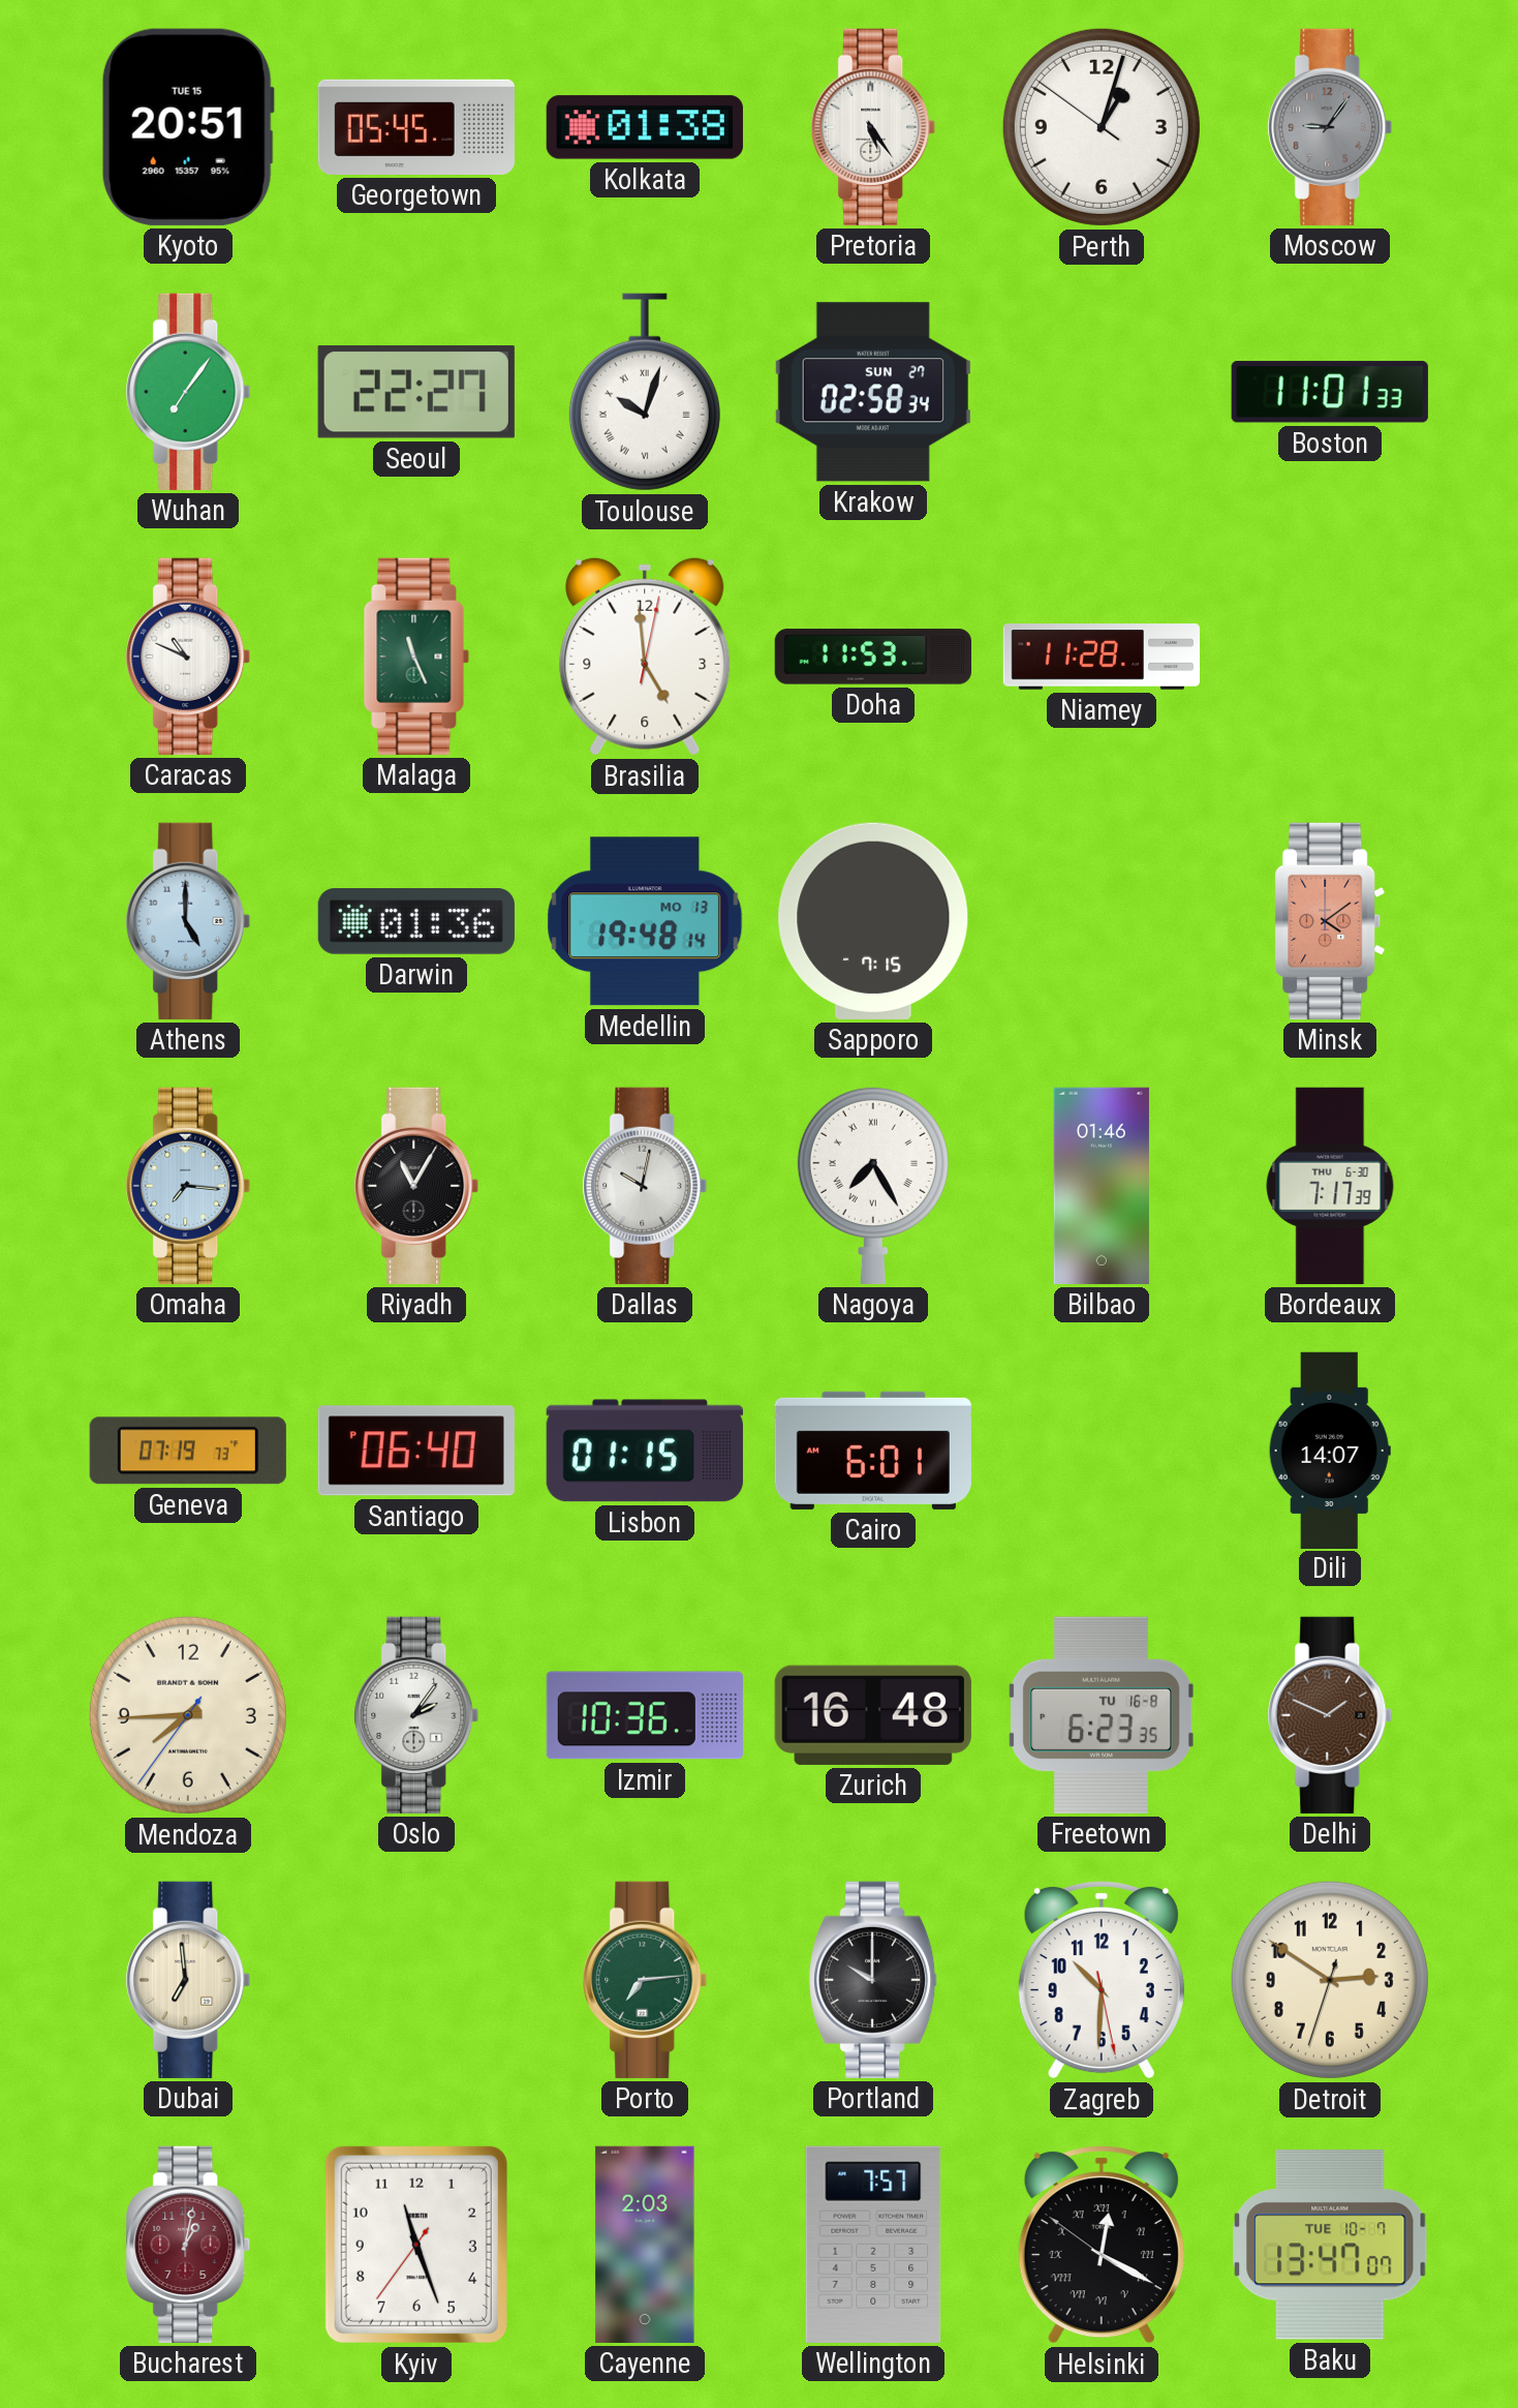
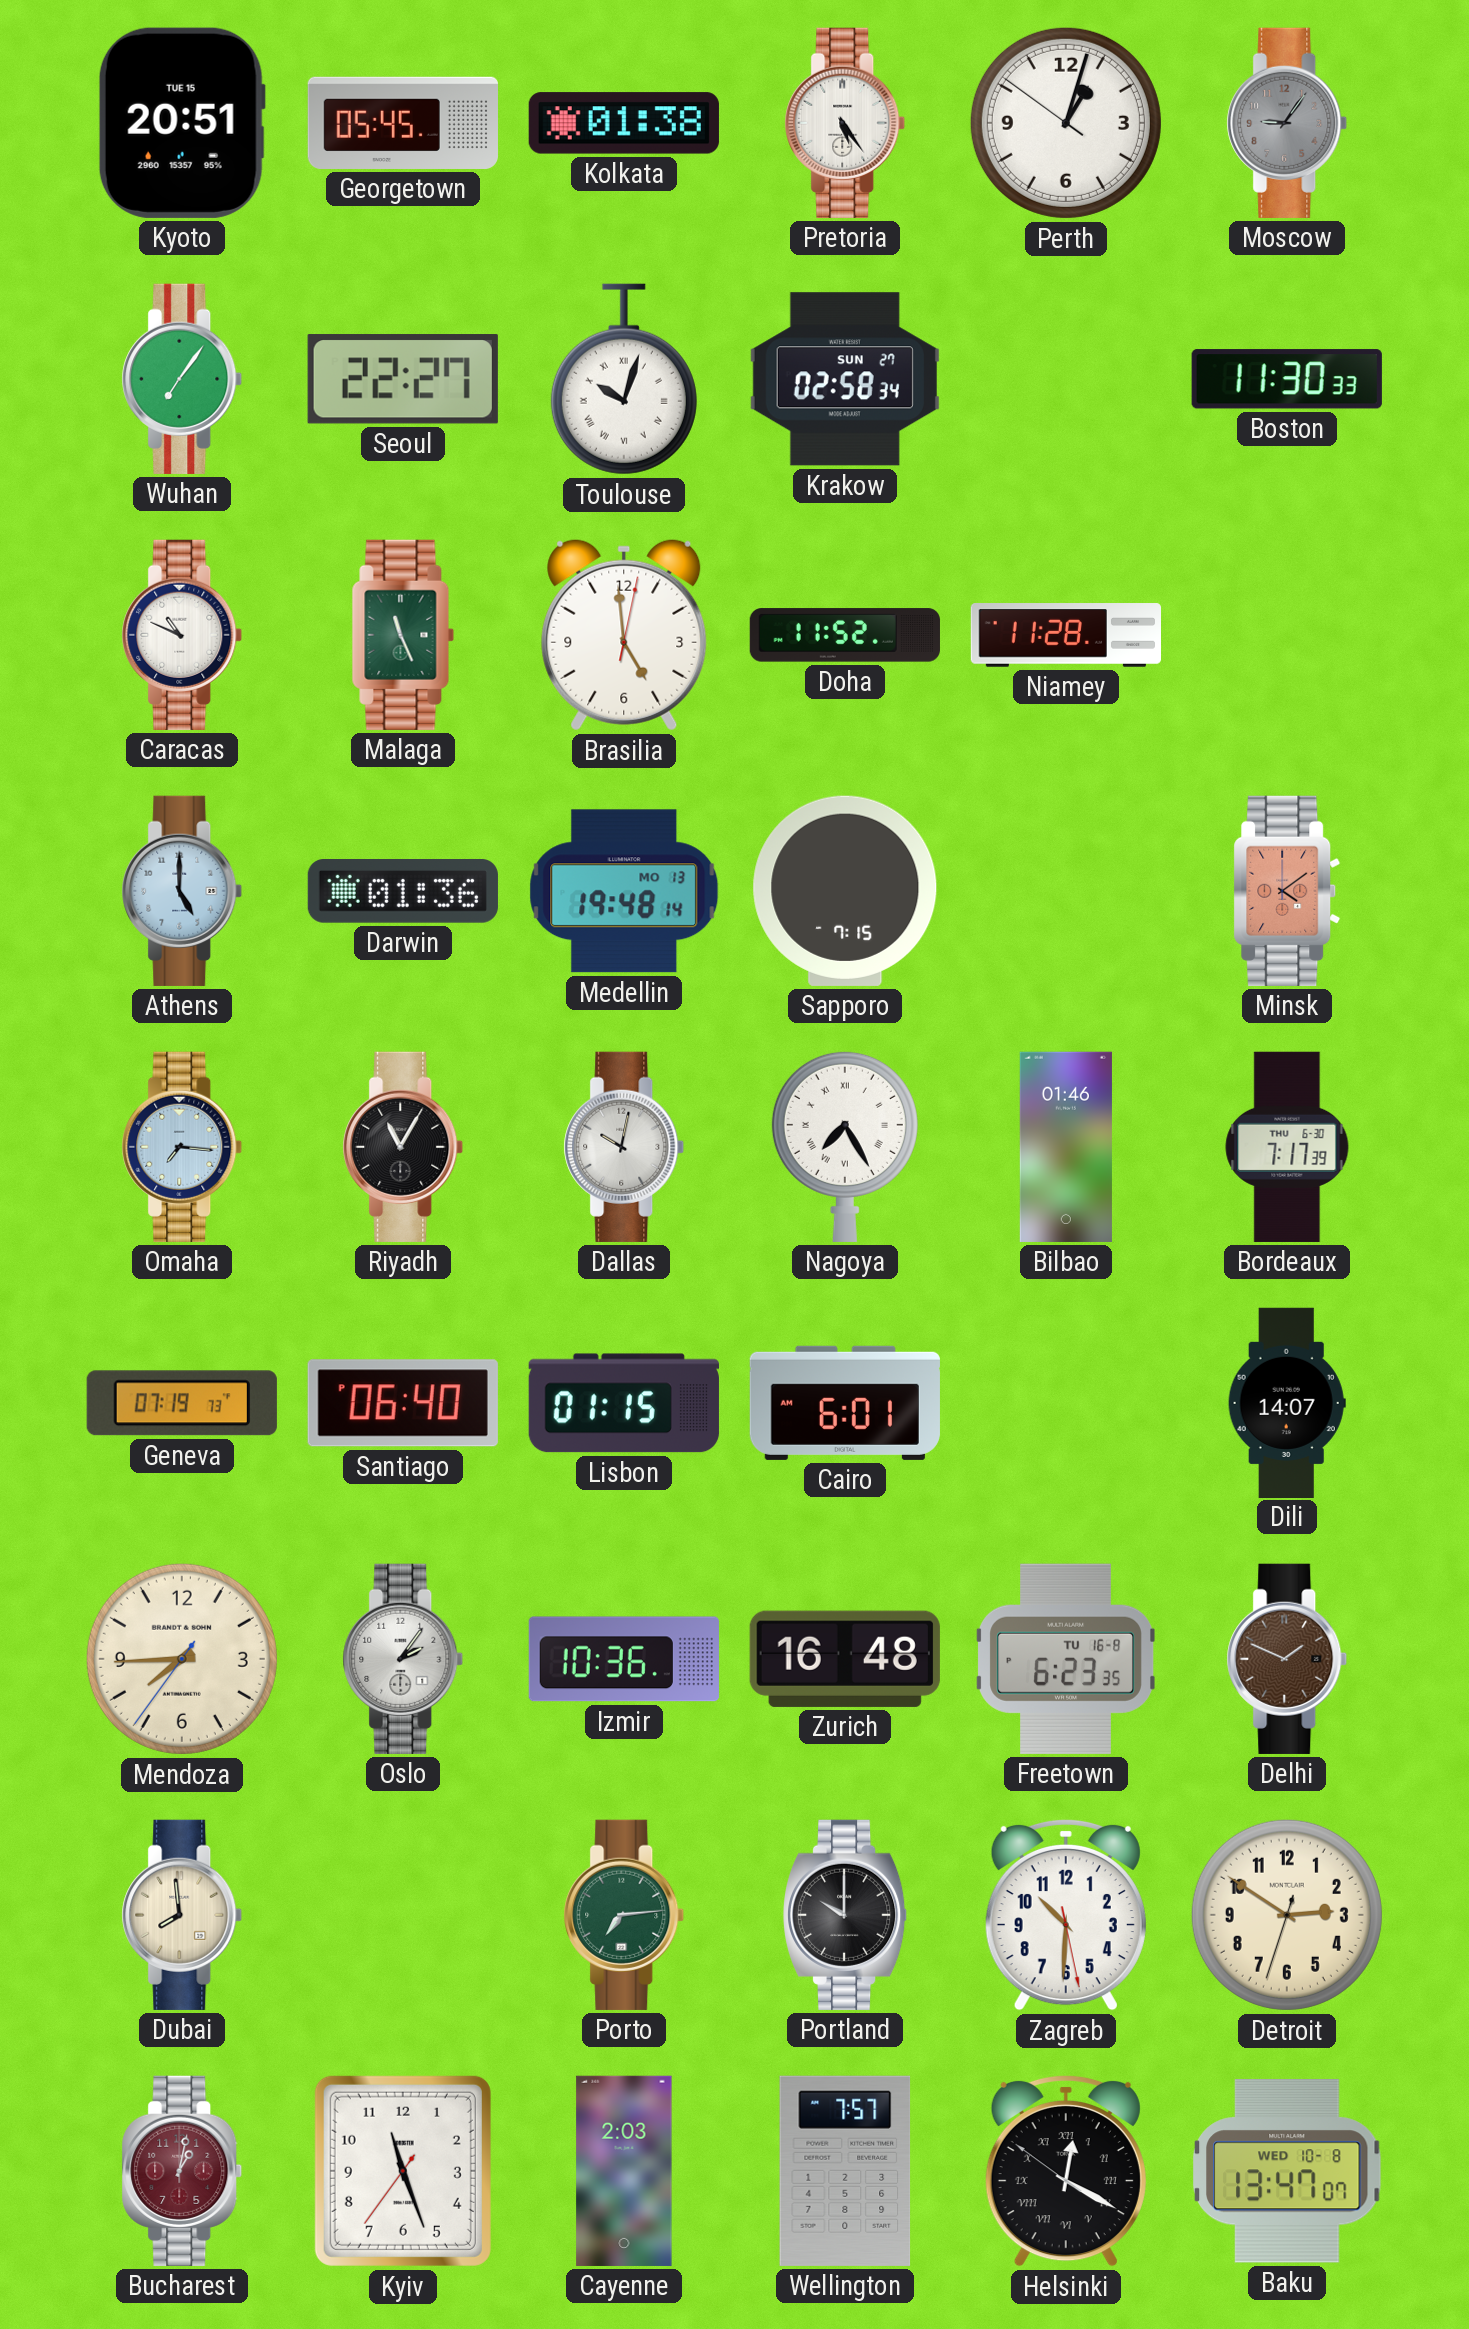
Boston: 11:01 -> 11:30
Doha: 11:53 -> 11:52
Dubai: 6:59 -> 7:59
Baku date: TUE 10-7 -> WED 10-8
